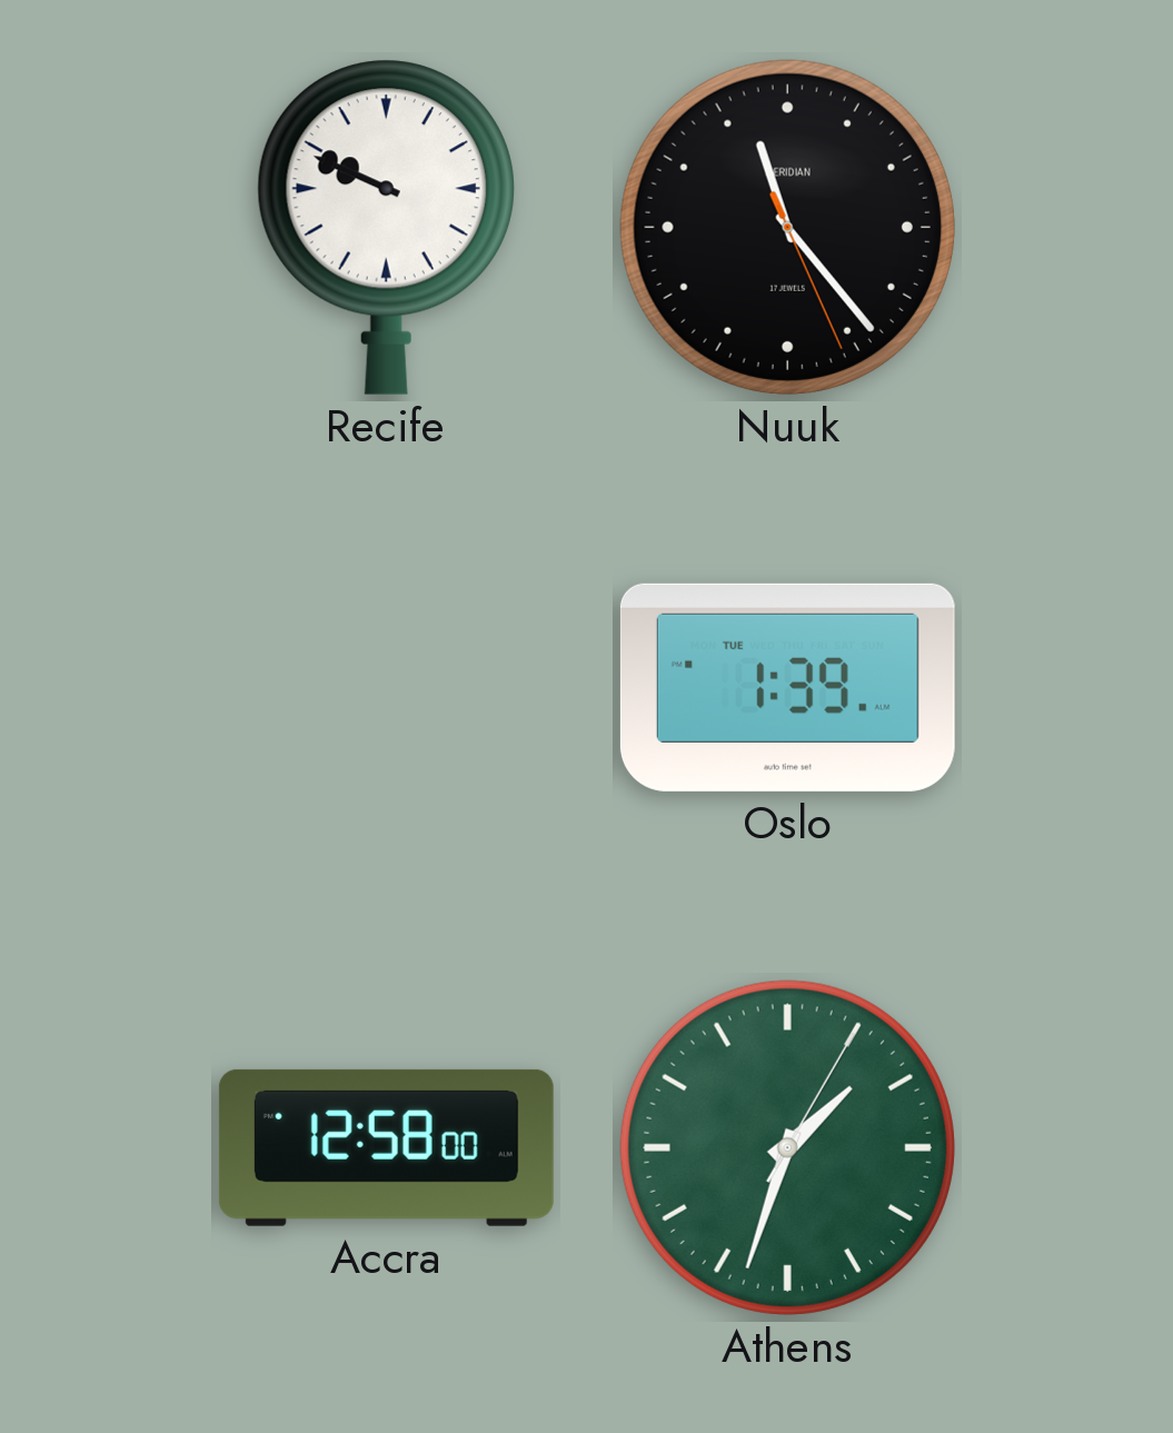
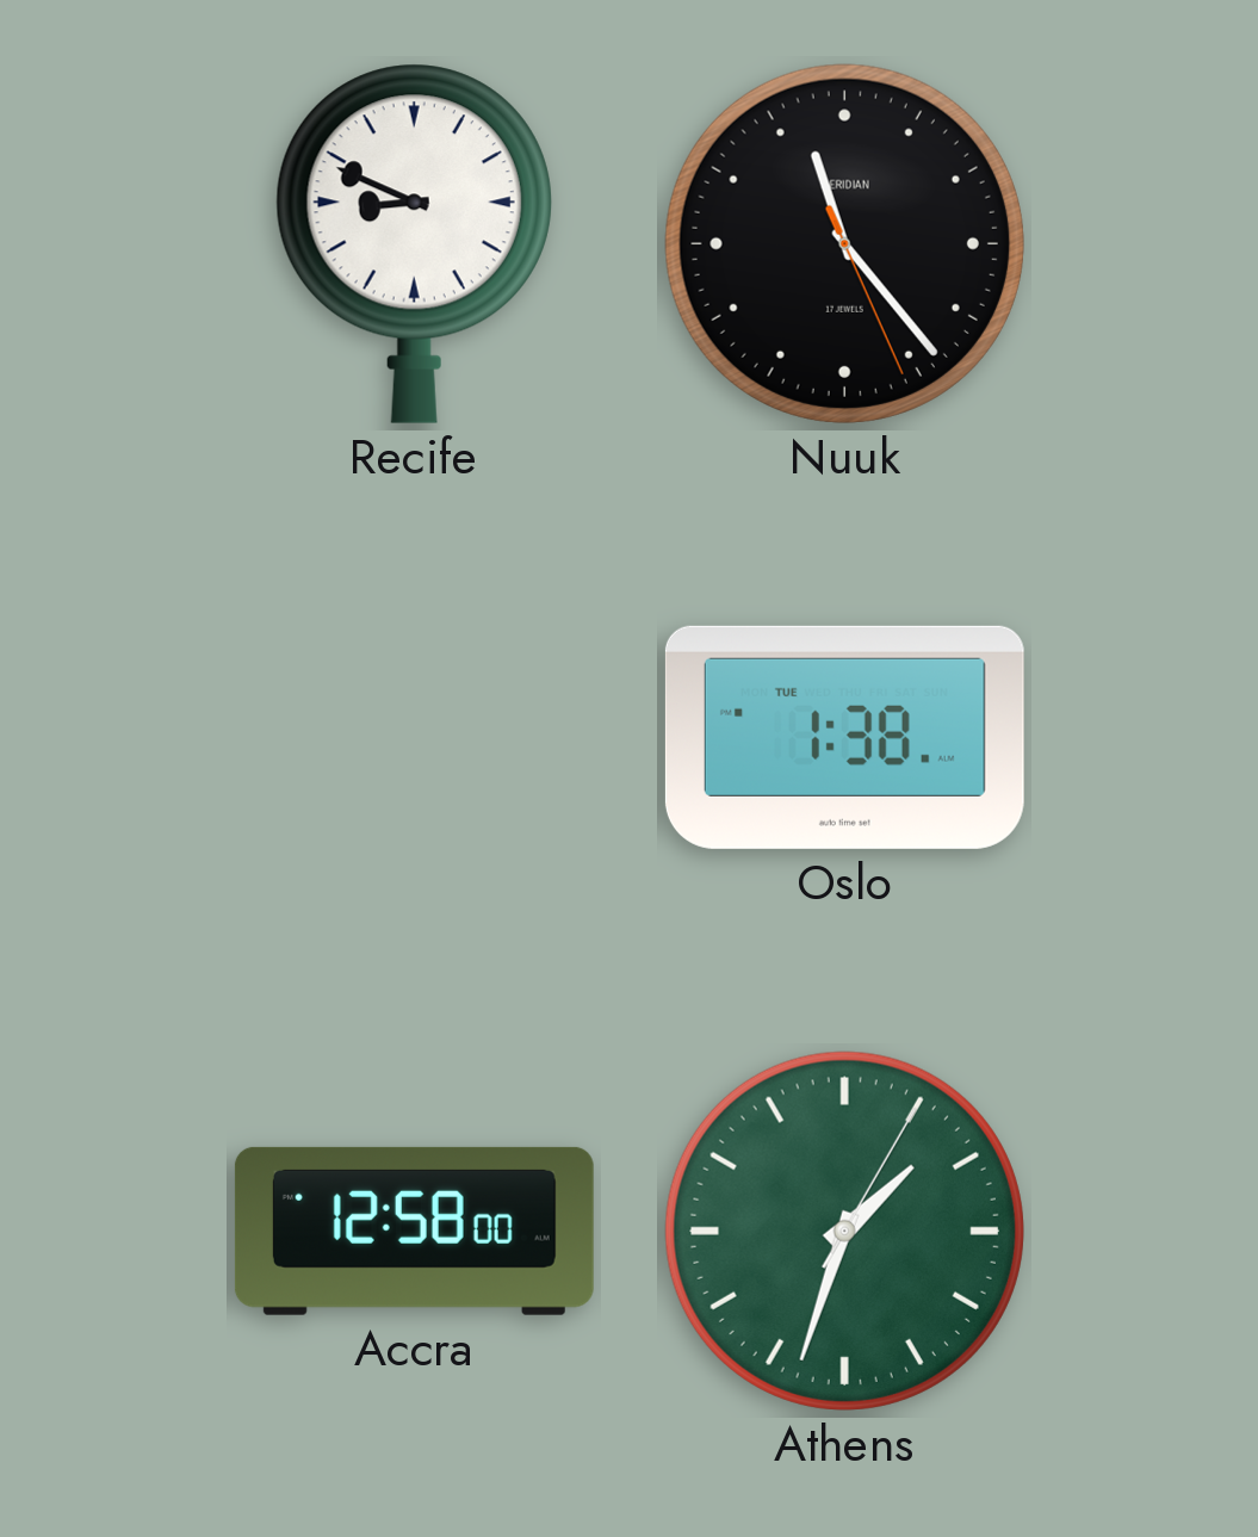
Recife: 9:49 -> 8:49
Oslo: 1:39 -> 1:38
